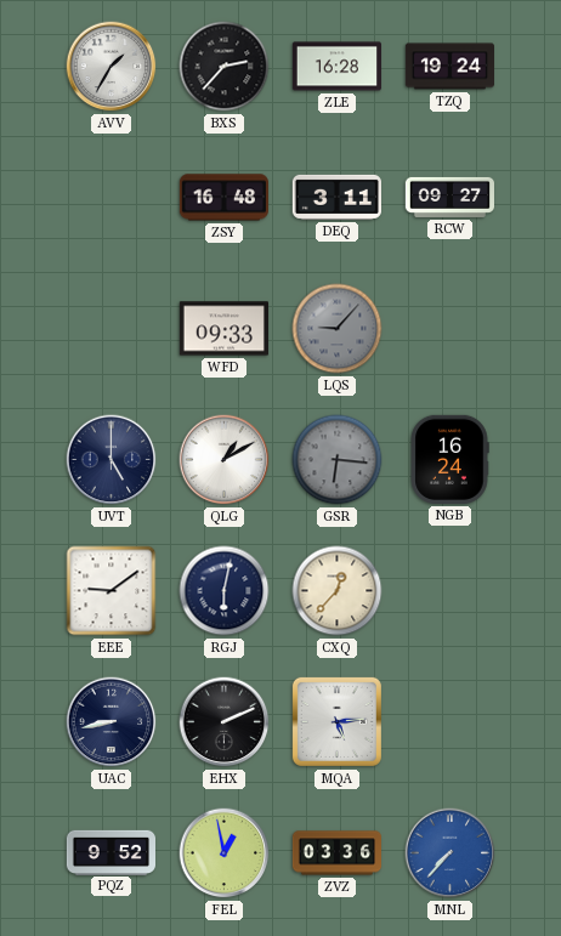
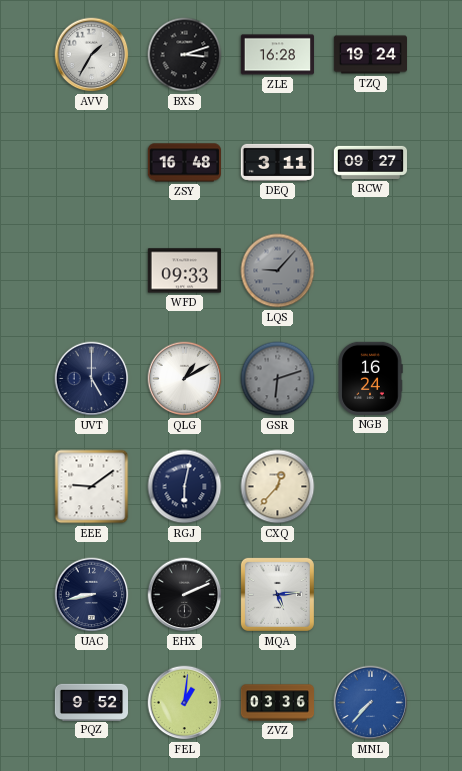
BXS: 2:37 -> 3:12
GSR: 6:16 -> 6:12
FEL: 12:58 -> 1:01
